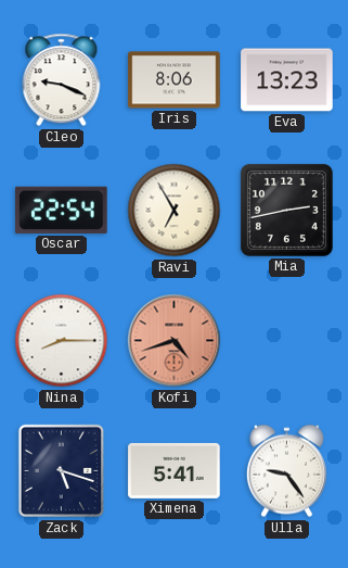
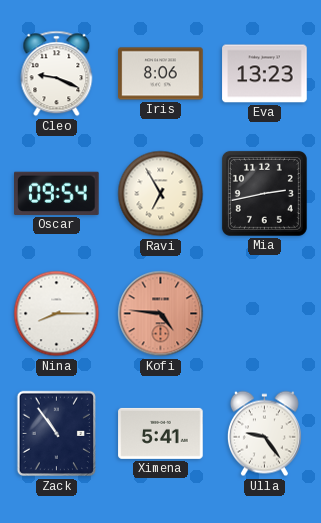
Oscar: 22:54 -> 09:54
Kofi: 4:42 -> 4:46
Zack: 5:18 -> 10:54
